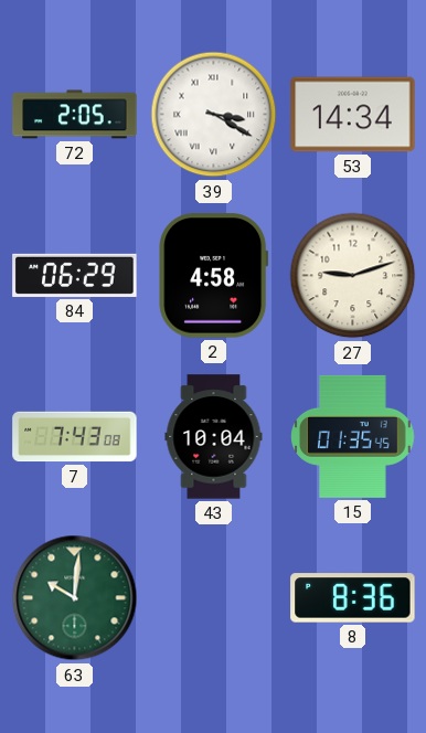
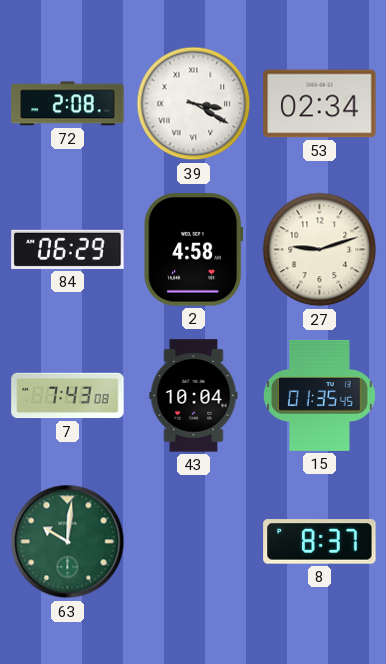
72: 2:05 -> 2:08
53: 14:34 -> 02:34
8: 8:36 -> 8:37
